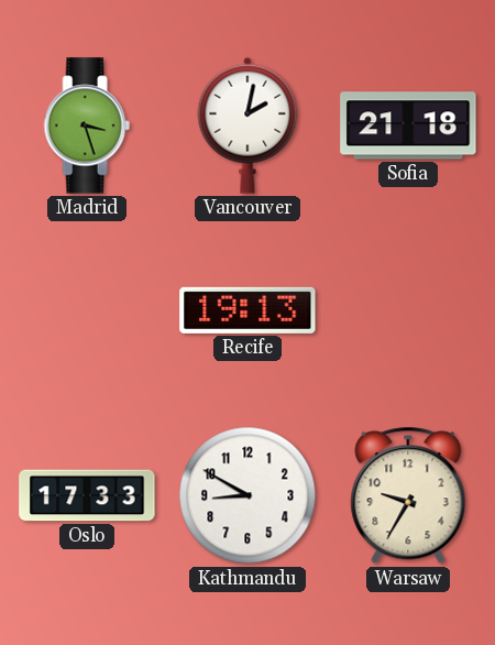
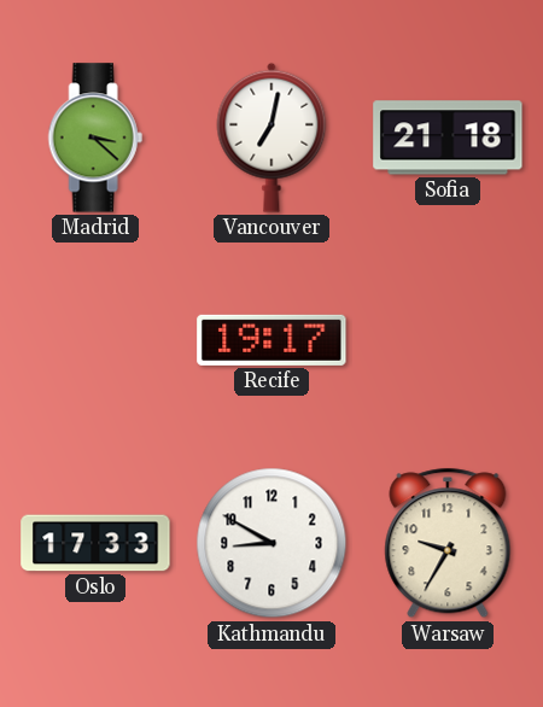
Madrid: 3:27 -> 3:22
Vancouver: 2:02 -> 7:02
Recife: 19:13 -> 19:17
